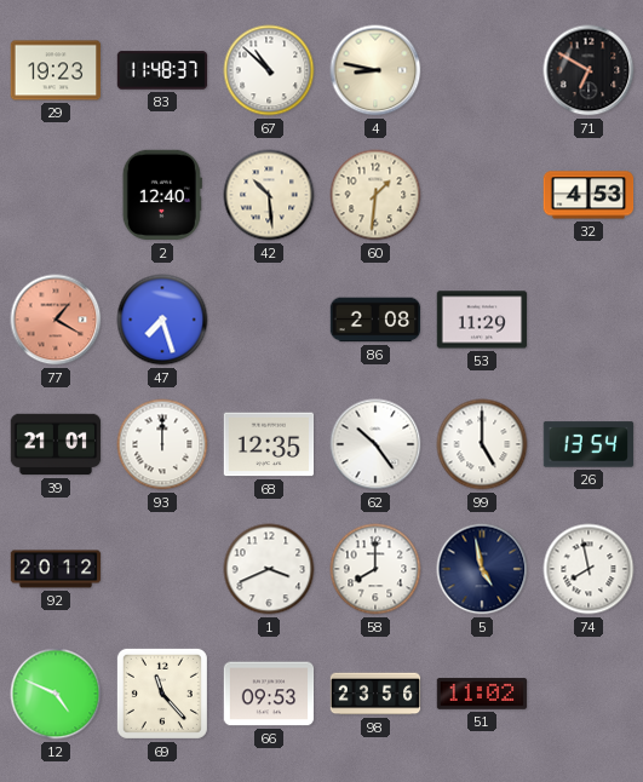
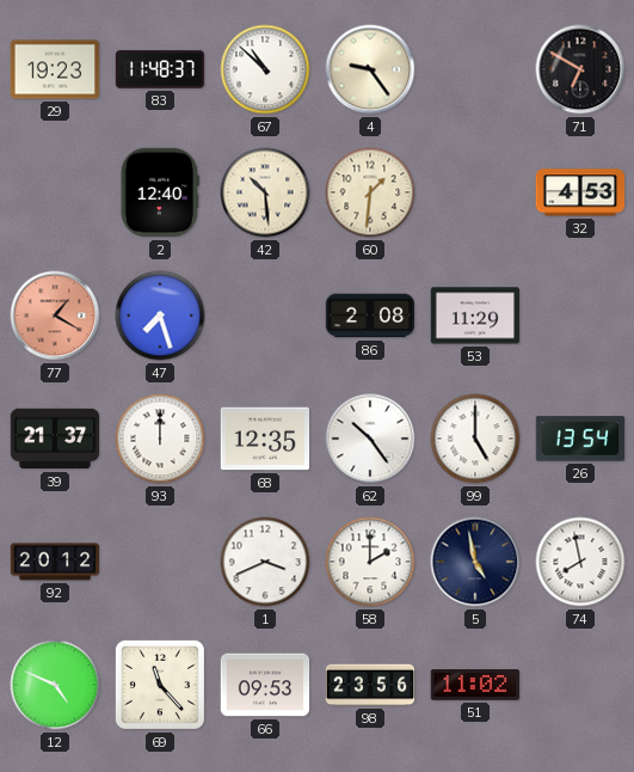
4: 8:47 -> 9:24
39: 21:01 -> 21:37
58: 8:00 -> 2:00
